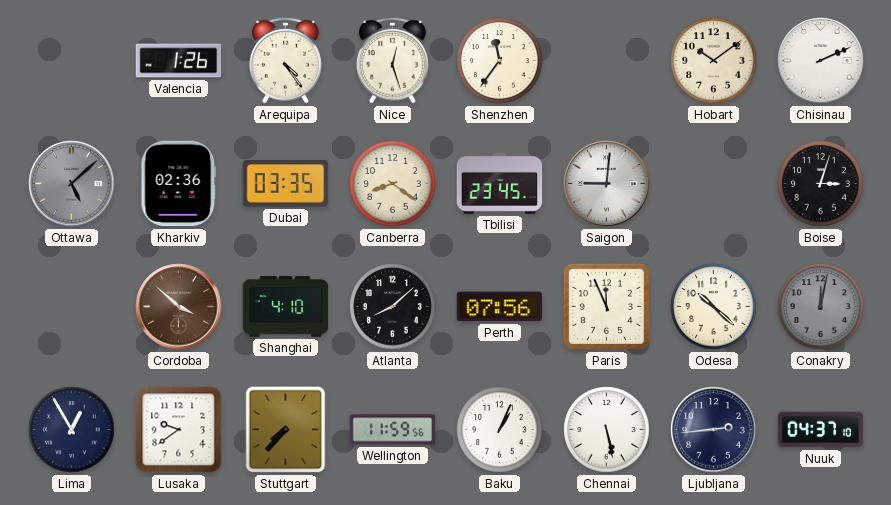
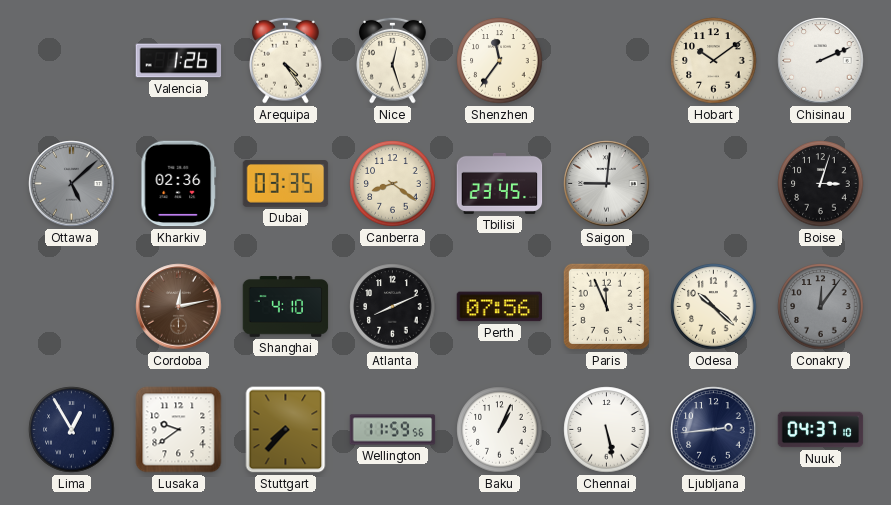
Cordoba: 3:52 -> 12:13
Atlanta: 8:08 -> 8:11
Conakry: 12:02 -> 12:06
